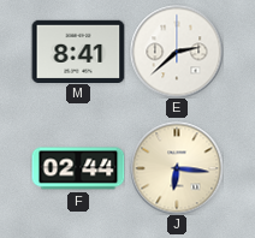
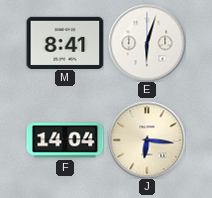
E: 2:38 -> 6:03
F: 02:44 -> 14:04
